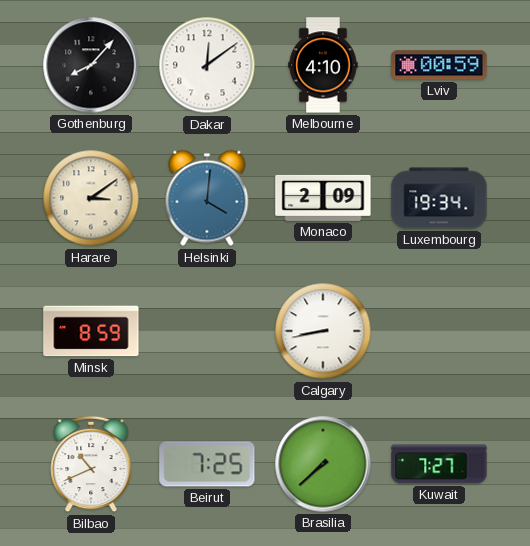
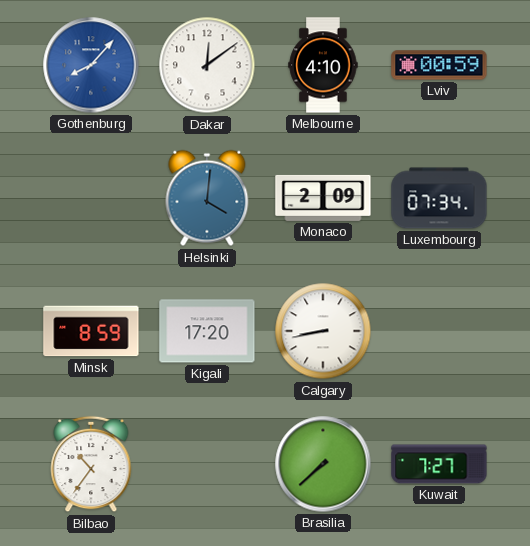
Gothenburg dial: black -> blue
Harare: 3:09 -> none
Luxembourg: 19:34 -> 07:34
Kigali: none -> 17:20
Bilbao: 10:41 -> 10:36
Beirut: 7:25 -> none
